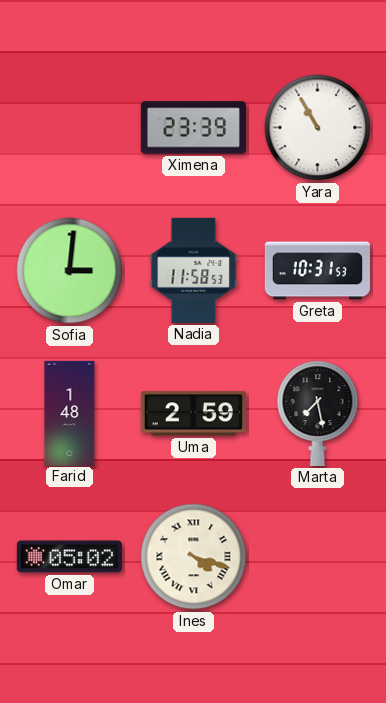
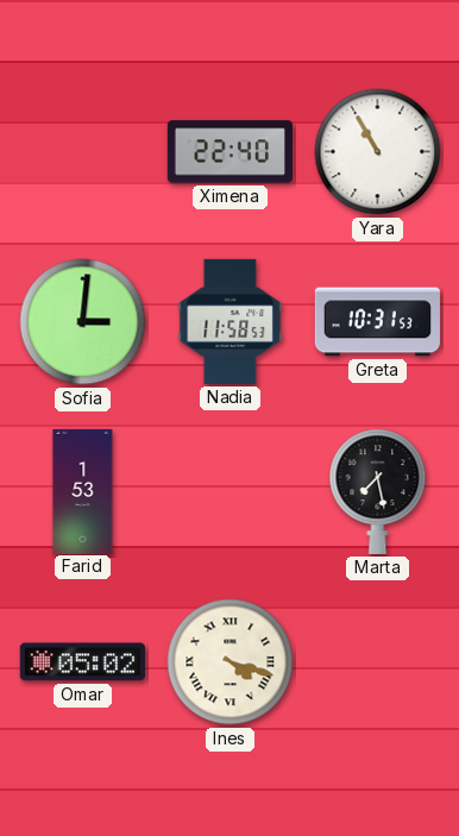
Ximena: 23:39 -> 22:40
Farid: 1:48 -> 1:53
Uma: 2:59 -> none
